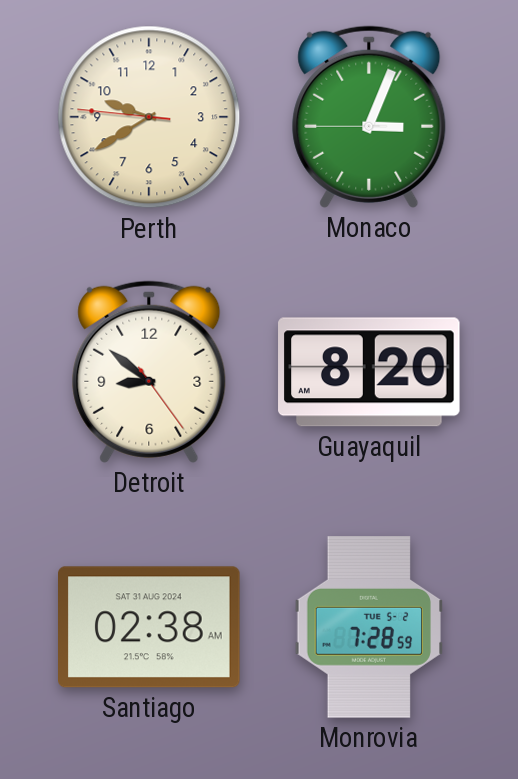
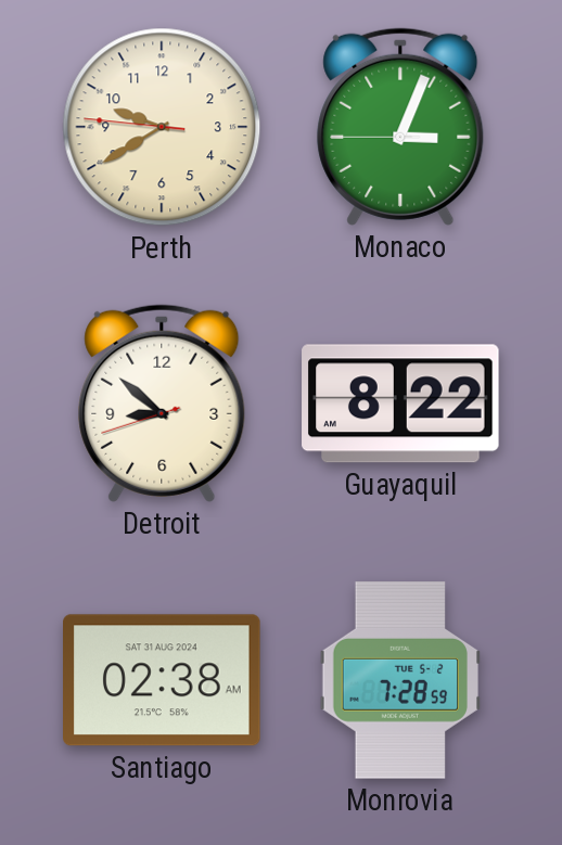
Detroit: 8:51:24 -> 8:51:42
Guayaquil: 8:20 -> 8:22
